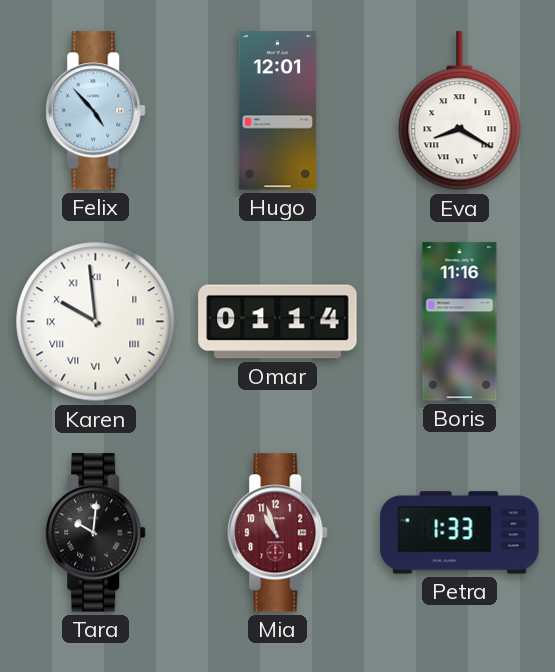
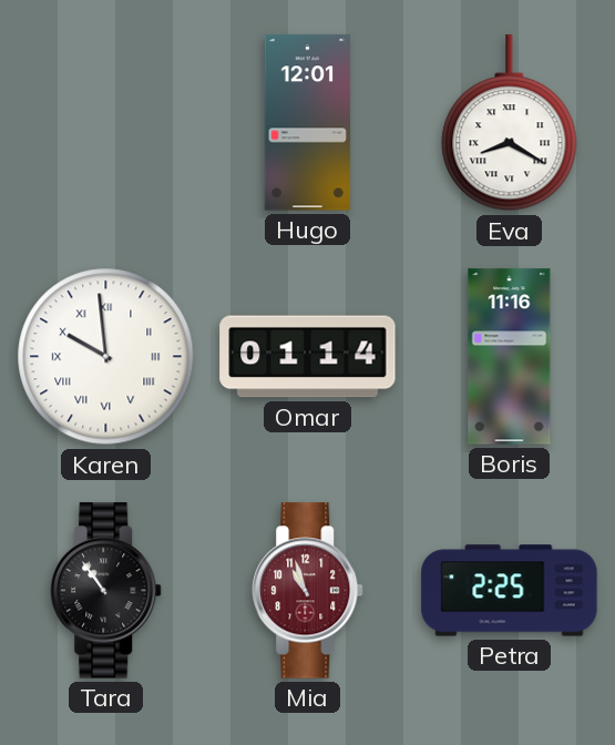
Felix: 4:53 -> none
Tara: 10:01 -> 10:54
Petra: 1:33 -> 2:25
